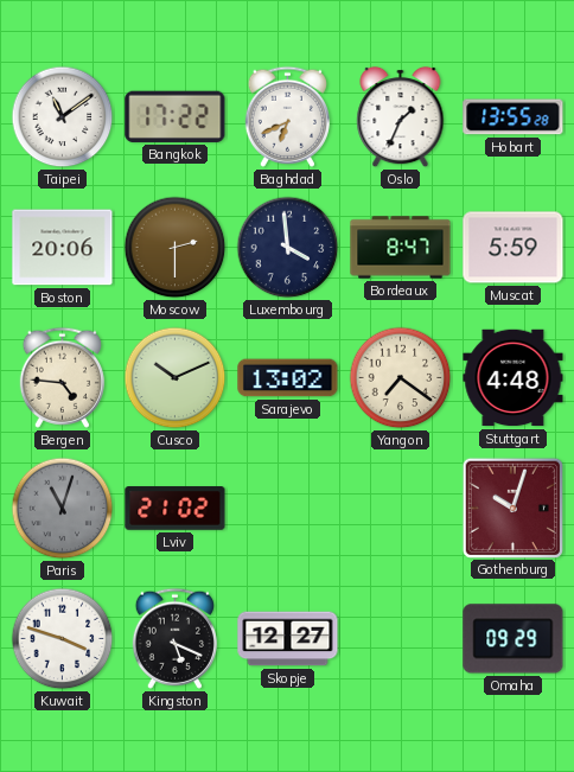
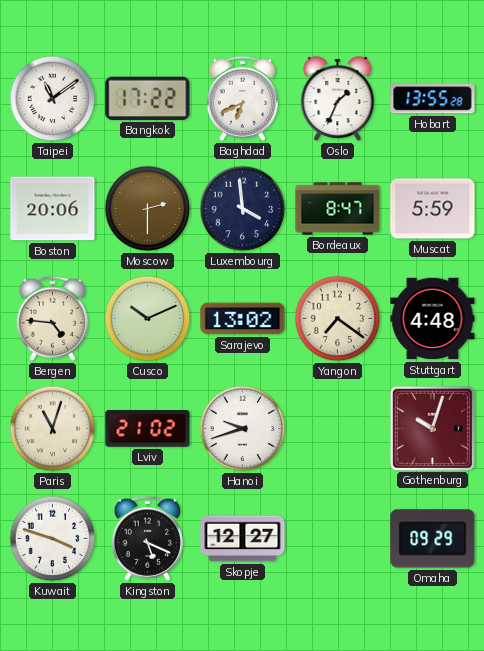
Paris dial: grey -> cream
Hanoi: none -> 9:42
